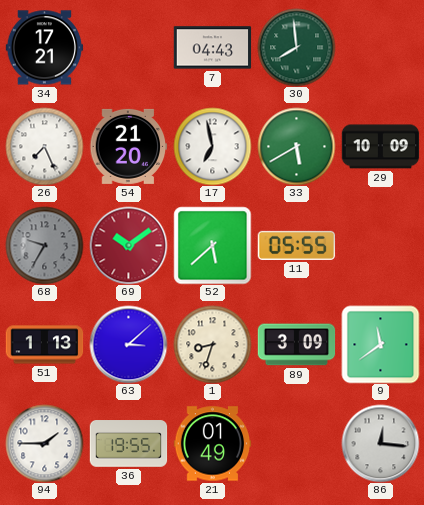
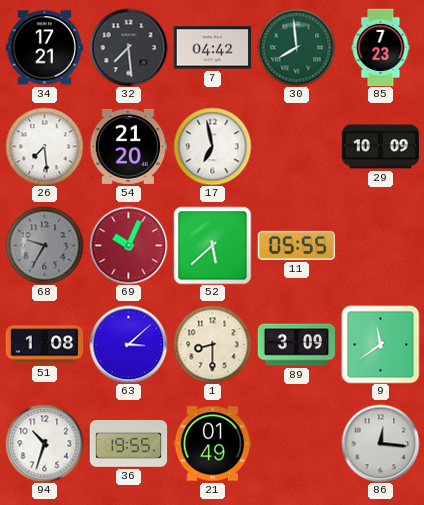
32: none -> 7:29
7: 04:43 -> 04:42
85: none -> 7:23
26: 7:26 -> 7:29
33: 5:40 -> none
69: 10:09 -> 10:04
51: 1:13 -> 1:08
1: 8:33 -> 8:30
94: 1:45 -> 10:33
